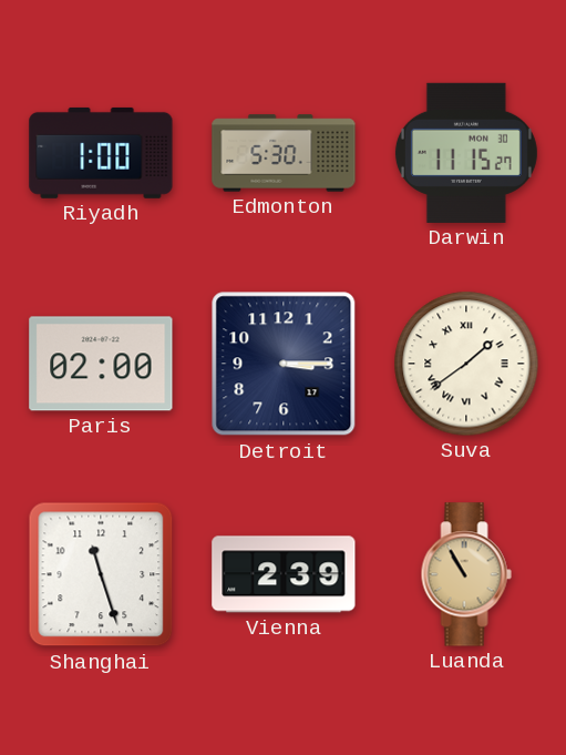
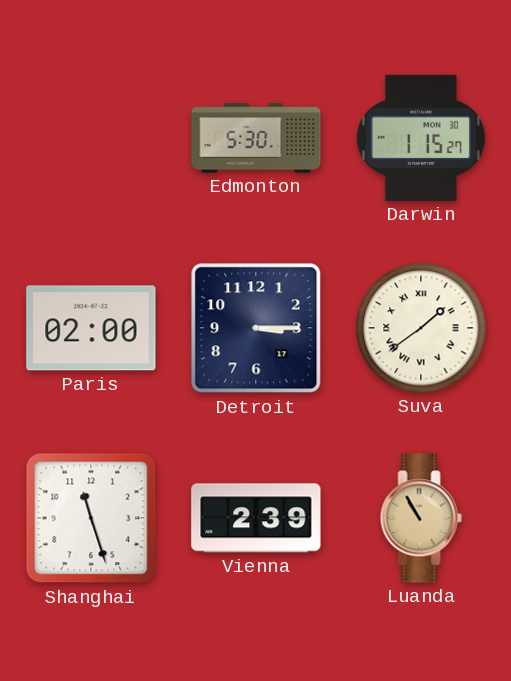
Riyadh: 1:00 -> none
Darwin: 11:15 -> 1:15
